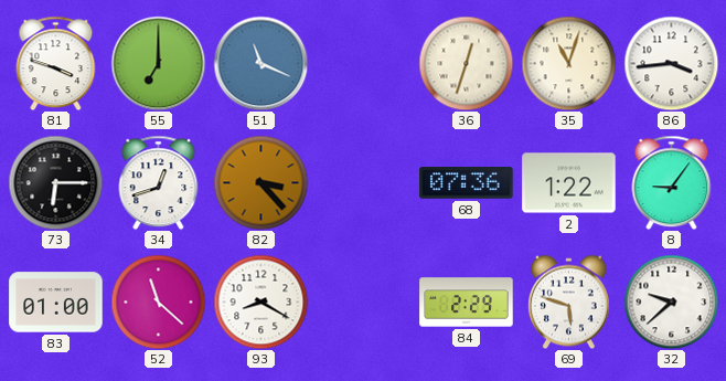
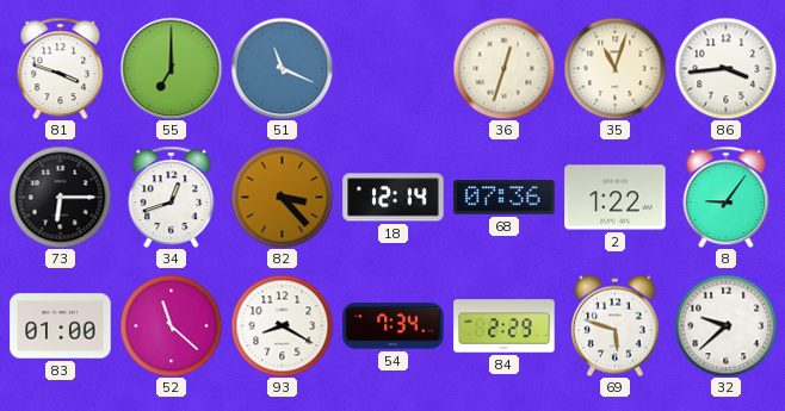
18: none -> 12:14
54: none -> 7:34
